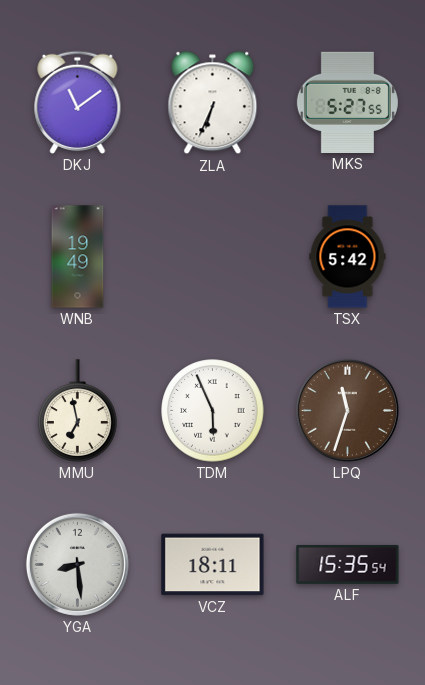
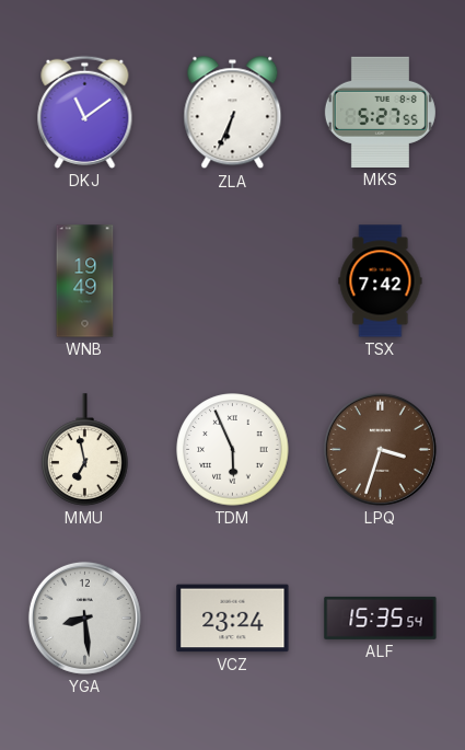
TSX: 5:42 -> 7:42
LPQ: 11:33 -> 3:33
VCZ: 18:11 -> 23:24
